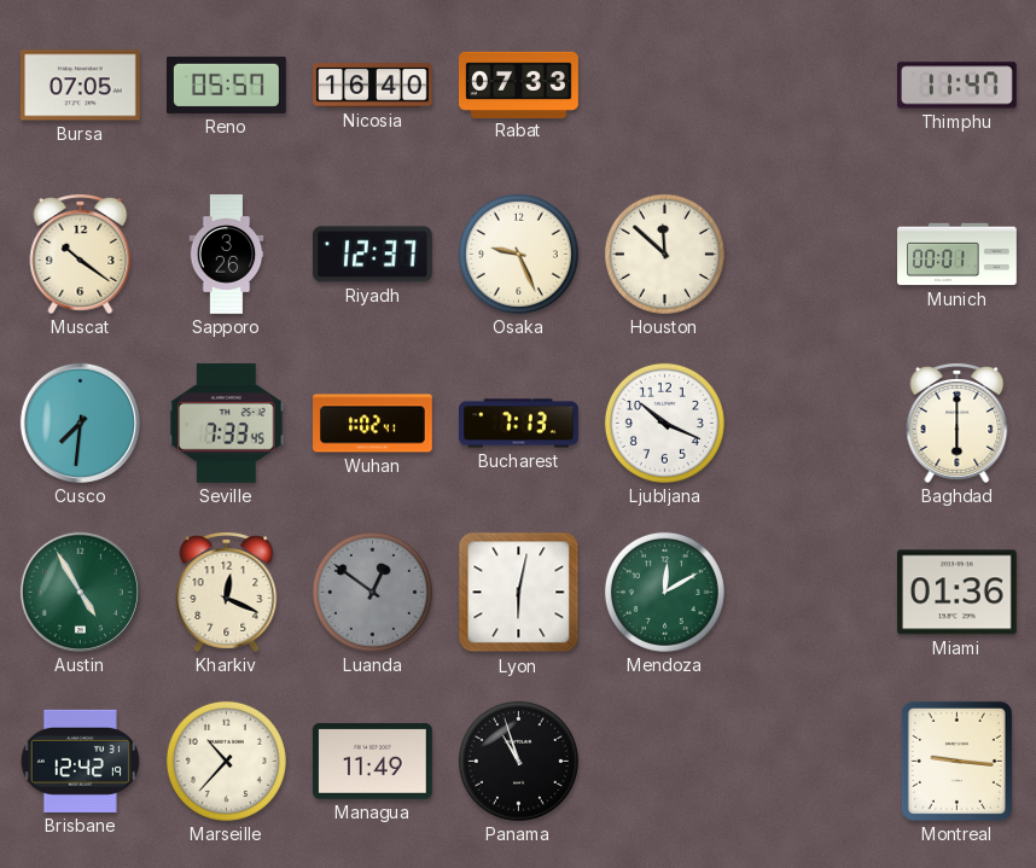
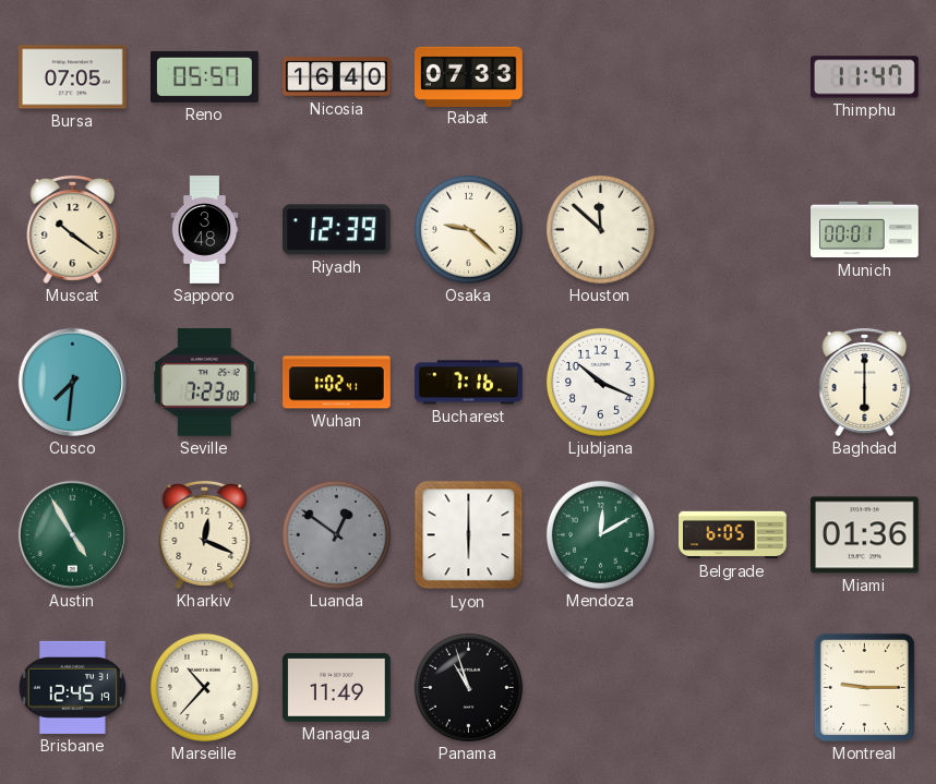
Sapporo: 3:26 -> 3:48
Riyadh: 12:37 -> 12:39
Osaka: 9:26 -> 9:22
Seville: 7:33 -> 7:23
Bucharest: 7:13 -> 7:16
Lyon: 6:02 -> 6:00
Belgrade: none -> 6:05
Brisbane: 12:42 -> 12:45
Montreal: 9:16 -> 9:15
